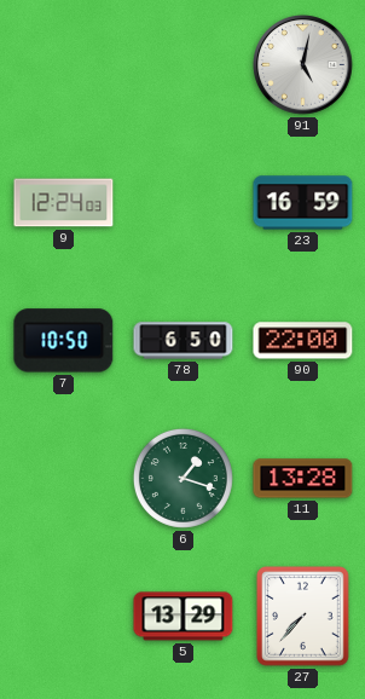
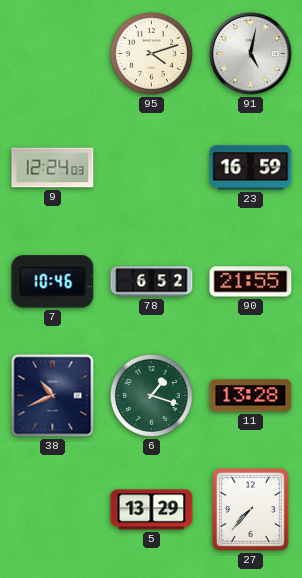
95: none -> 4:12
7: 10:50 -> 10:46
78: 6:50 -> 6:52
90: 22:00 -> 21:55
38: none -> 10:41
